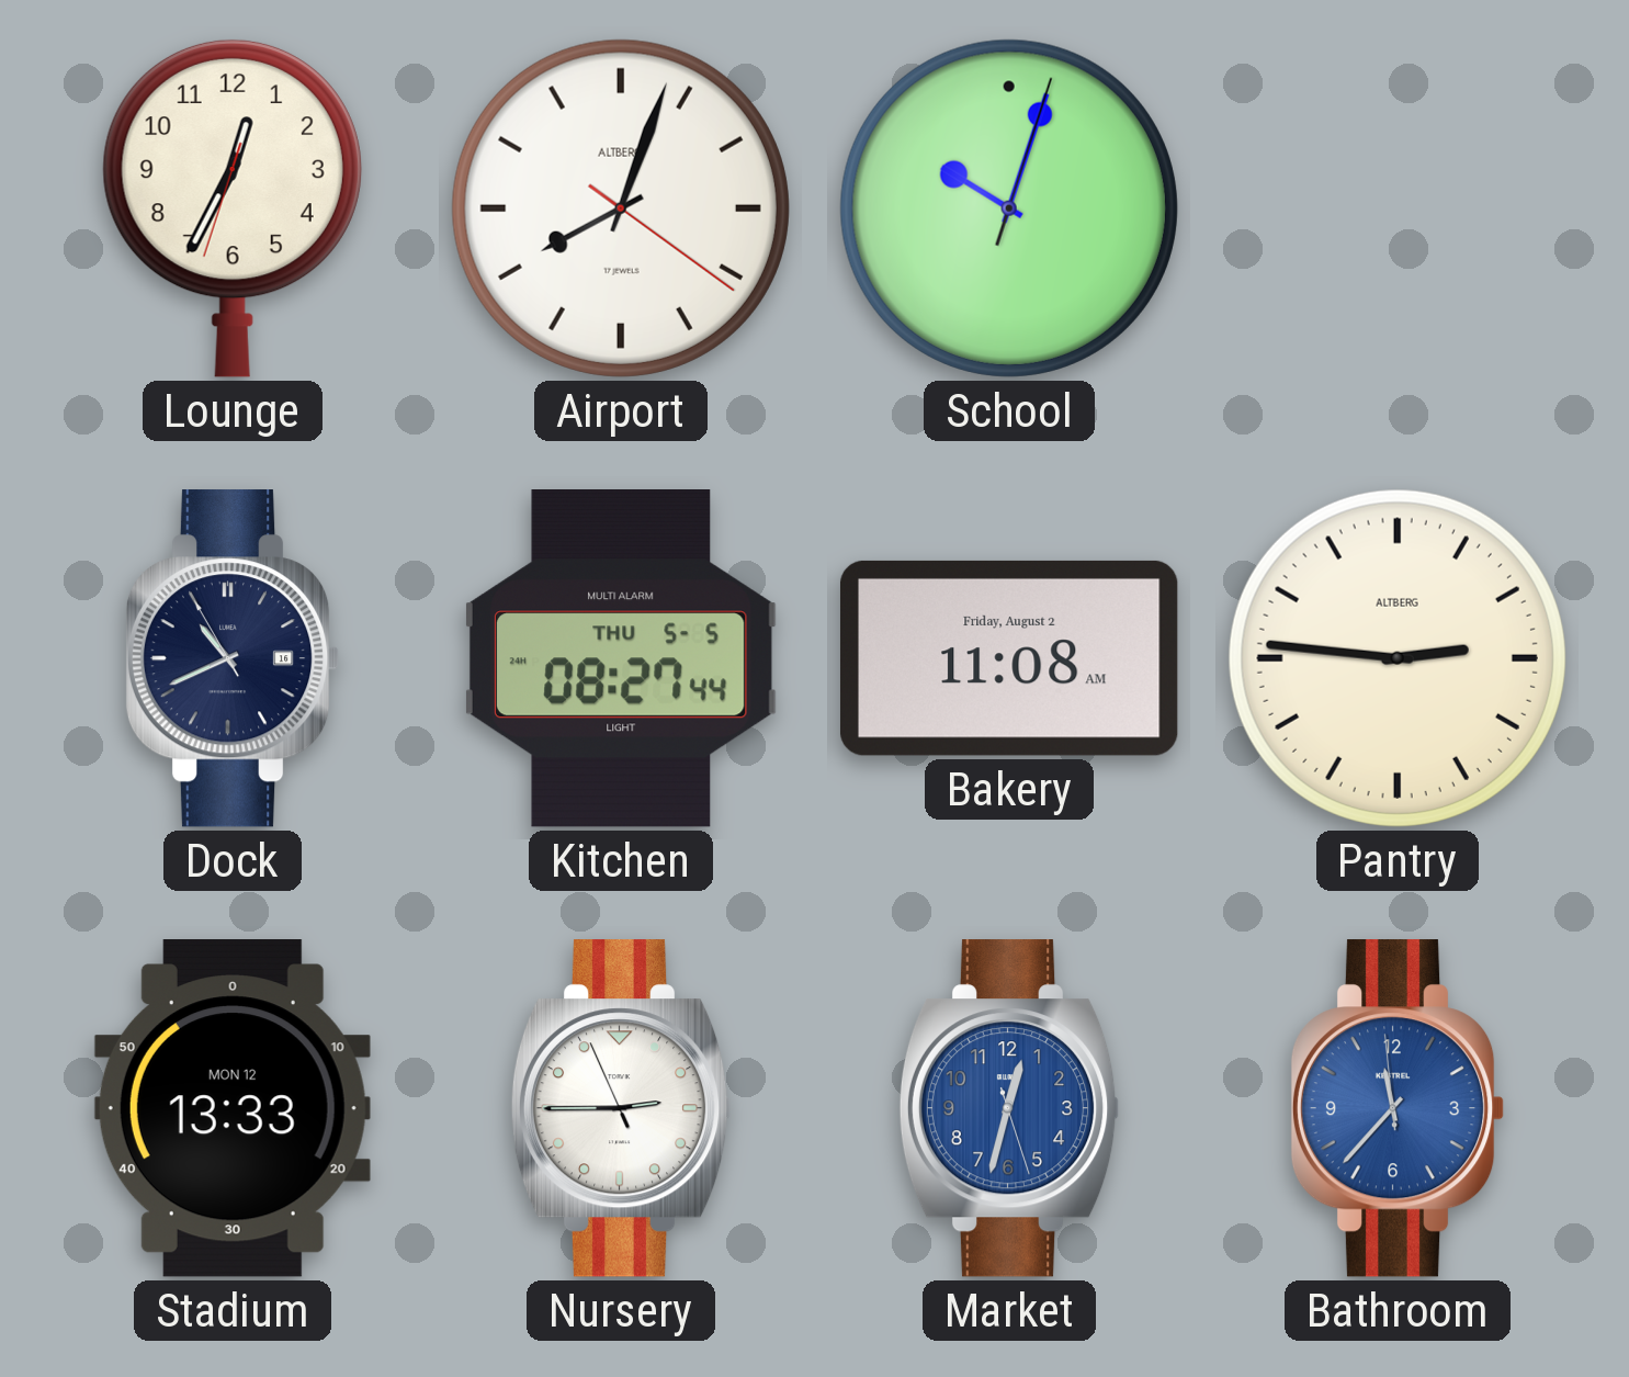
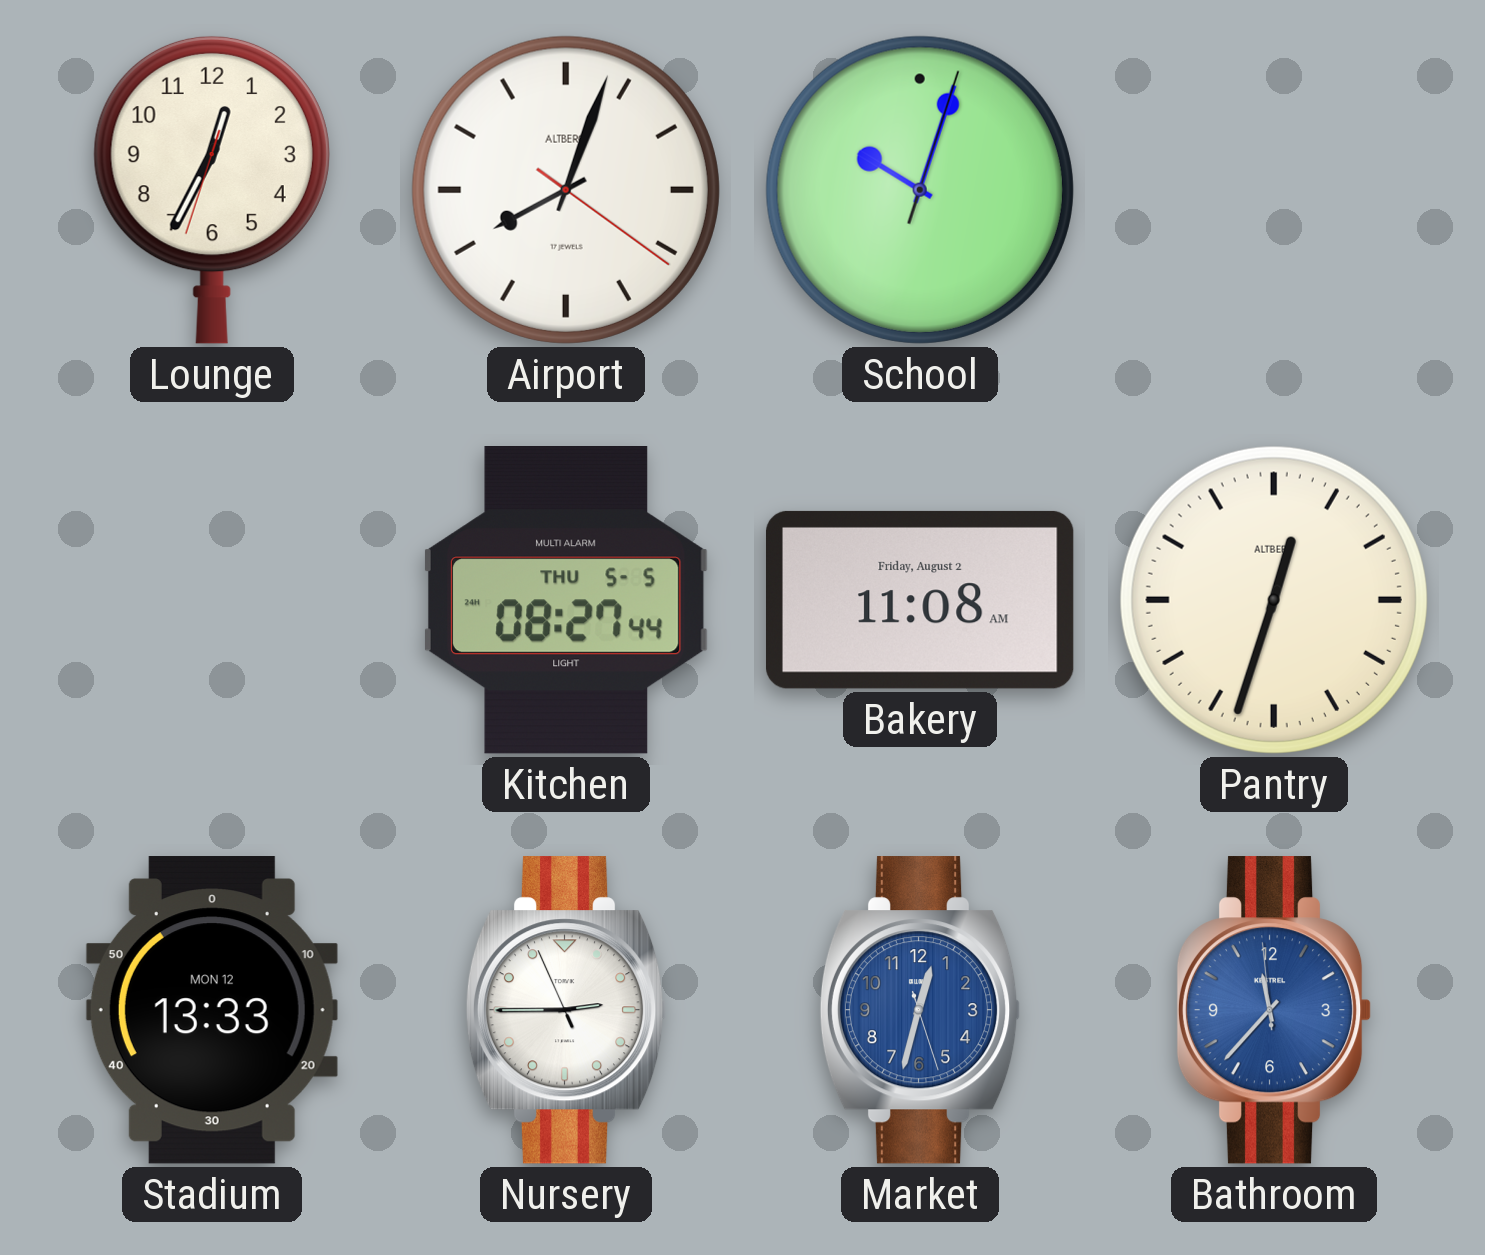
Dock: 10:40 -> none
Pantry: 2:46 -> 12:33
